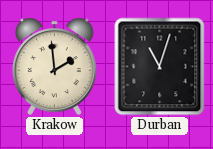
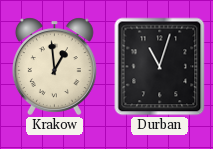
Krakow: 1:59 -> 12:59
